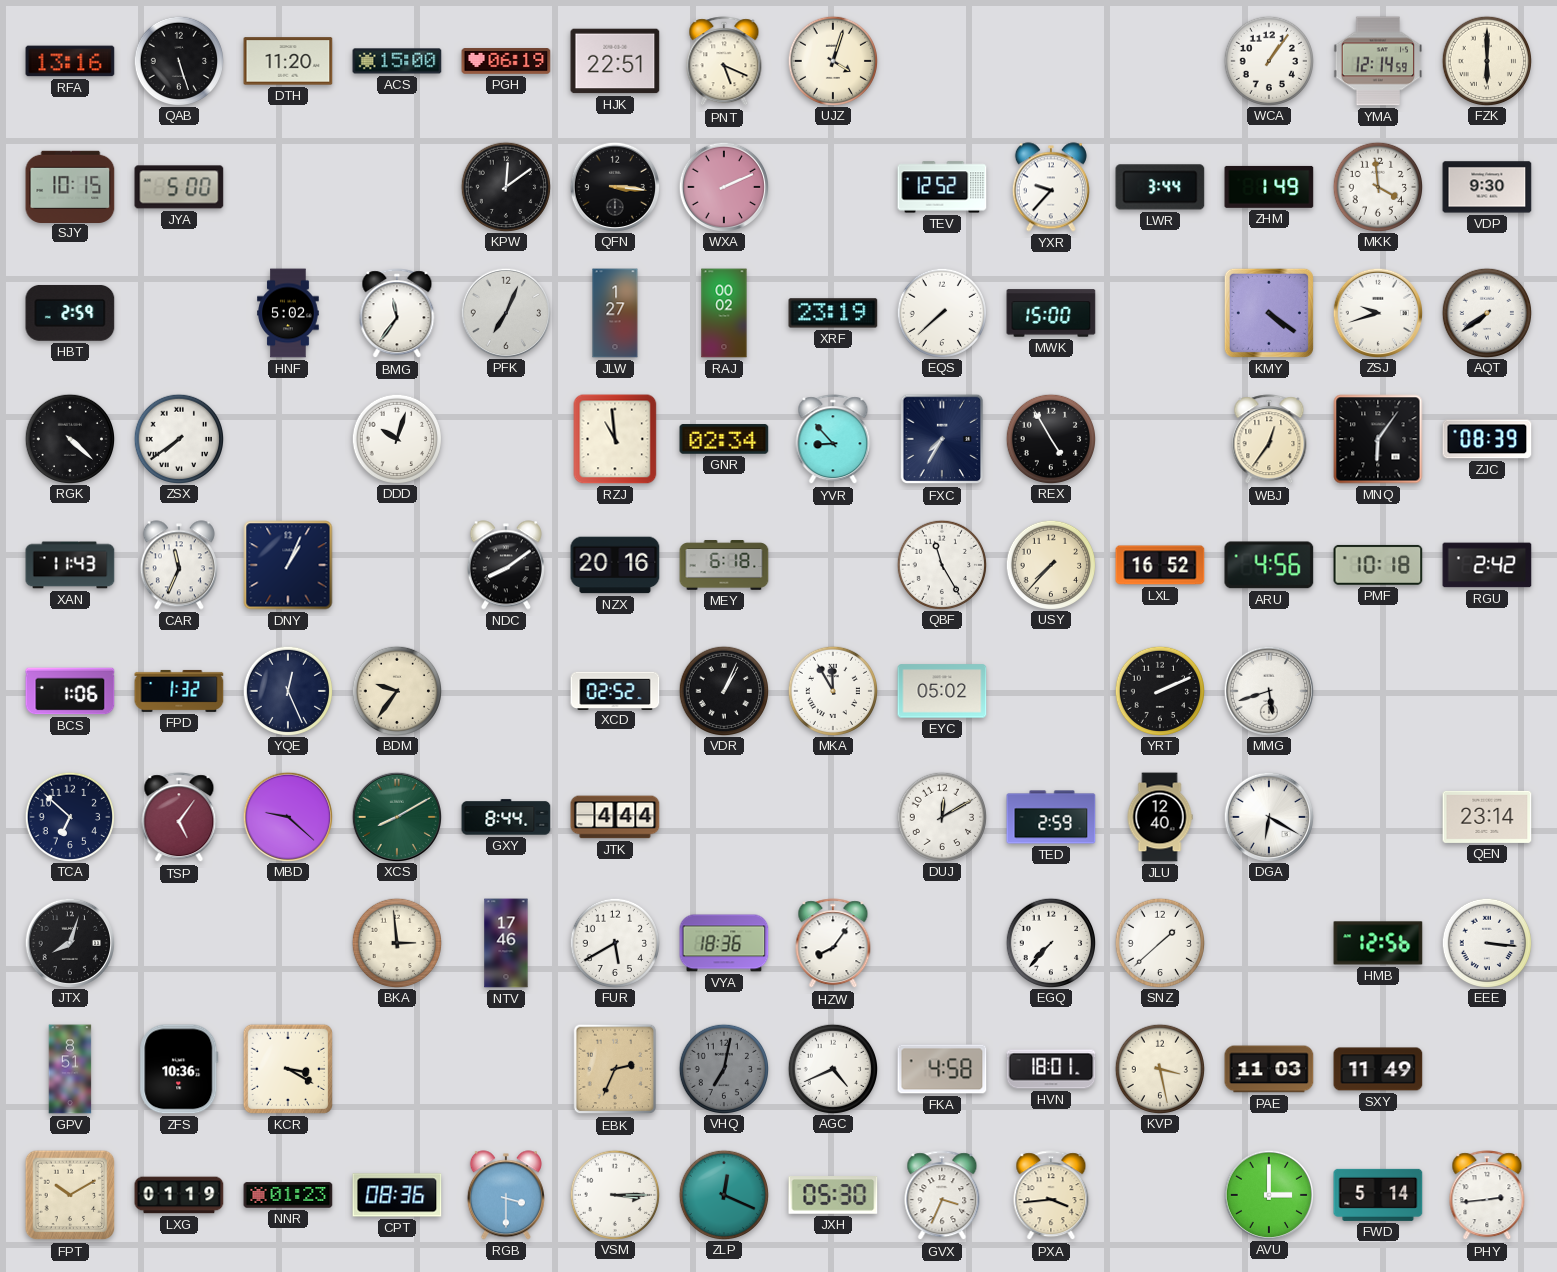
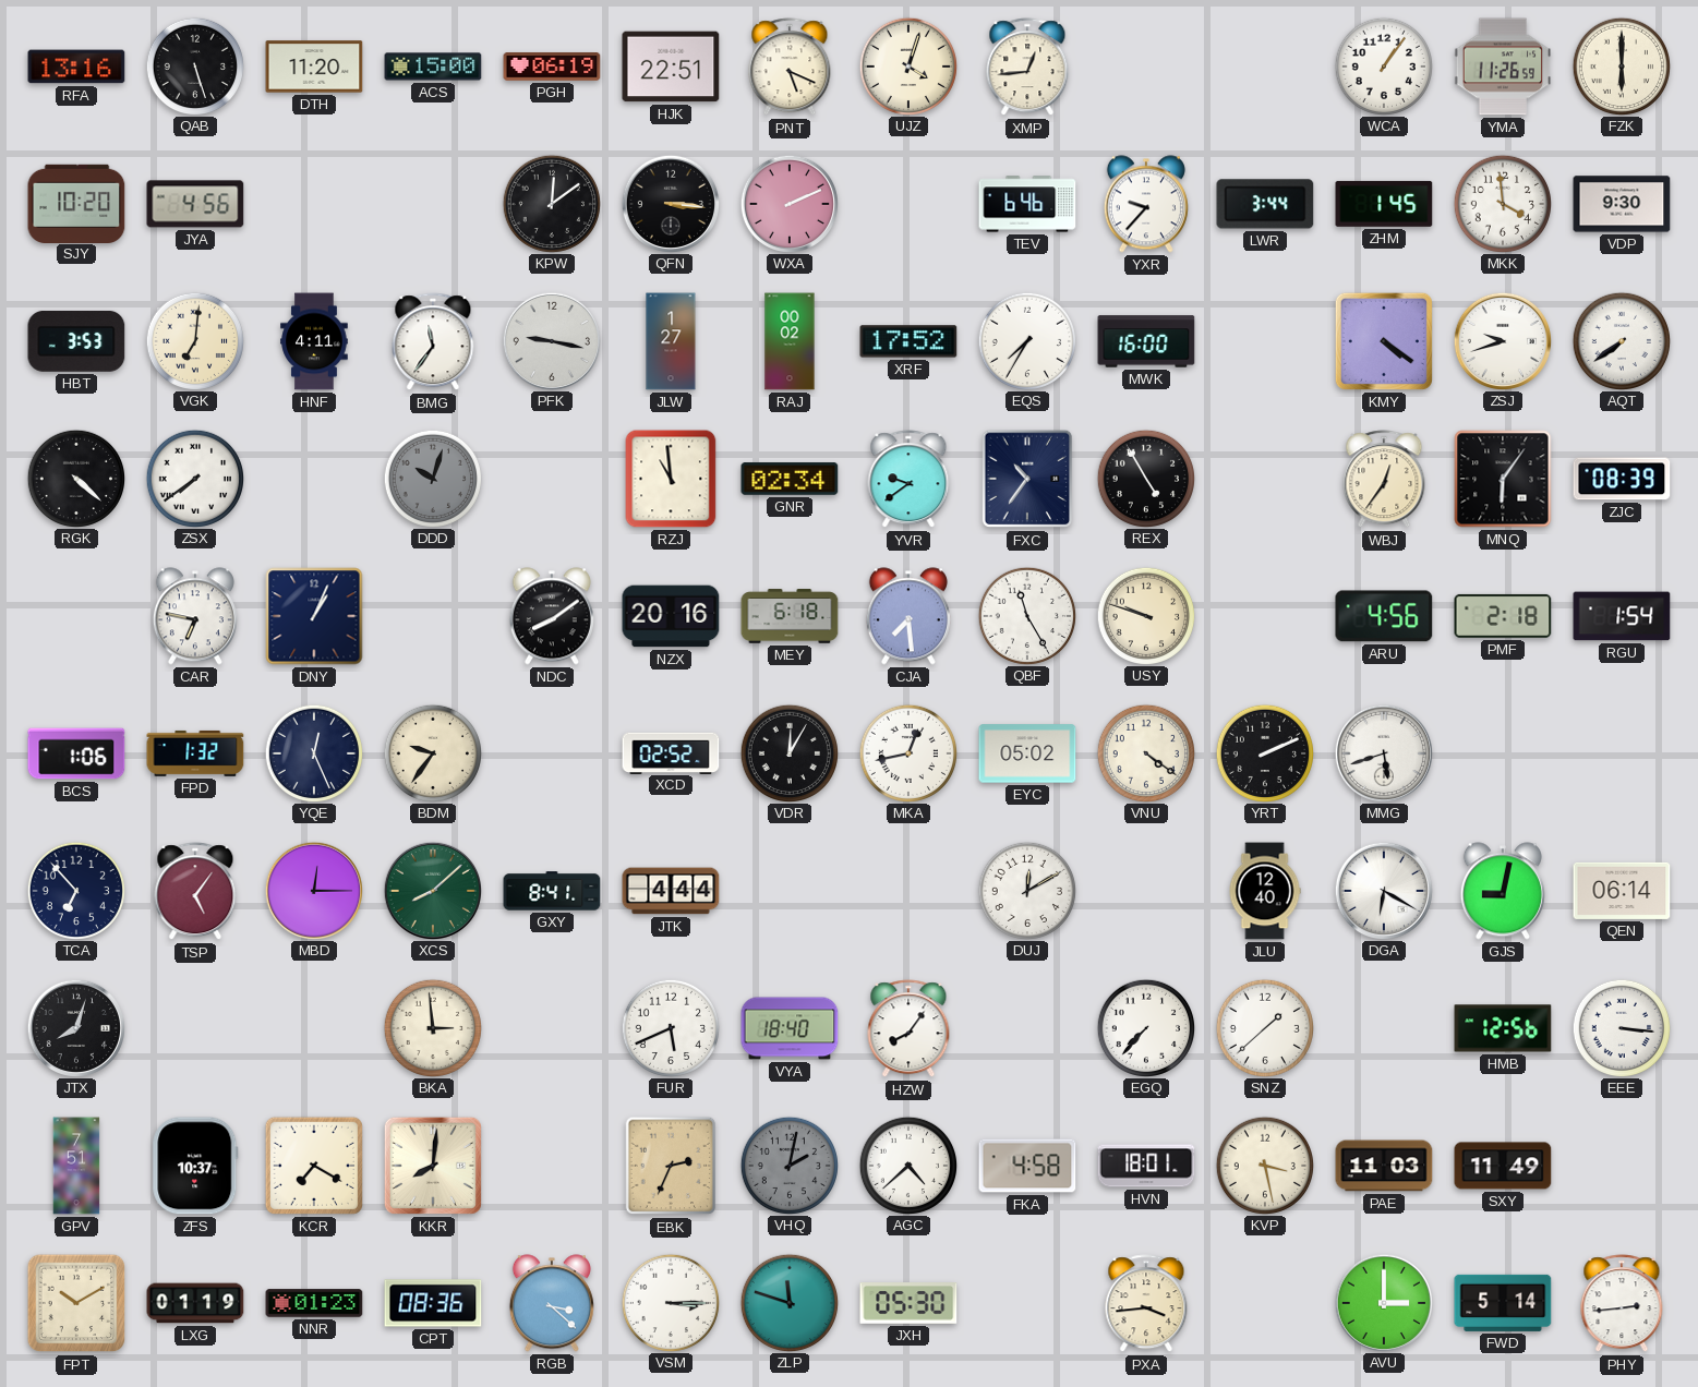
XMP: none -> 12:44
YMA: 12:14 -> 11:26
SJY: 10:15 -> 10:20
JYA: 5:00 -> 4:56
TEV: 12:52 -> 6:46
ZHM: 1:49 -> 1:45
HBT: 2:59 -> 3:53
VGK: none -> 7:01
HNF: 5:02 -> 4:11
PFK: 7:04 -> 9:17
XRF: 23:19 -> 17:52
EQS: 7:38 -> 7:35
MWK: 15:00 -> 16:00
DDD dial: white -> grey
YVR: 8:53 -> 9:39
FXC: 7:35 -> 10:36
XAN: 11:43 -> none
CAR: 11:34 -> 6:47
CJA: none -> 7:29
USY: 7:37 -> 9:48
LXL: 16:52 -> none
PMF: 10:18 -> 2:18
RGU: 2:42 -> 1:54
VDR: 1:04 -> 12:05
MKA: 11:55 -> 12:43
VNU: none -> 4:21
TCA: 6:52 -> 6:53
MBD: 9:22 -> 12:15
XCS: 8:10 -> 8:08
GXY: 8:44 -> 8:41
TED: 2:59 -> none
GJS: none -> 9:02
QEN: 23:14 -> 06:14
NTV: 17:46 -> none
FUR: 5:40 -> 5:41
VYA: 18:36 -> 18:40
GPV: 8:51 -> 7:51
ZFS: 10:36 -> 10:37
KCR: 3:20 -> 7:20
KKR: none -> 8:01
VHQ: 7:02 -> 2:02
AGC: 4:41 -> 4:38
RGB: 3:30 -> 3:22
ZLP: 12:19 -> 11:48
GVX: 3:34 -> none
